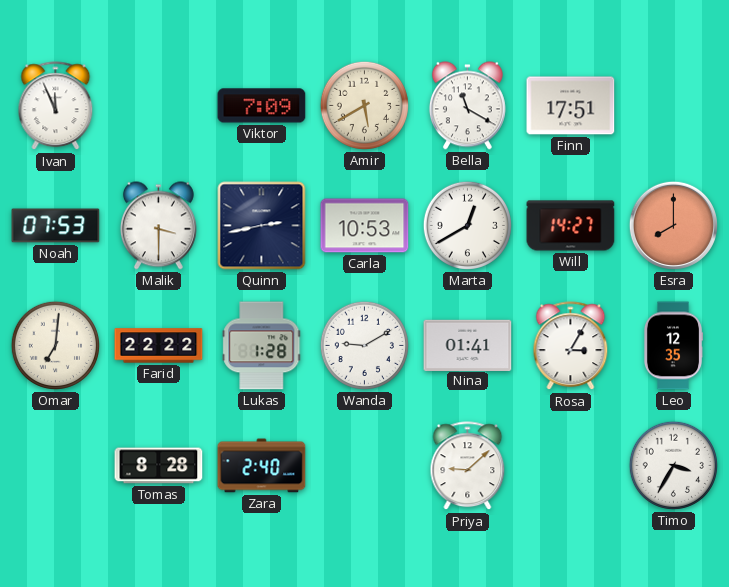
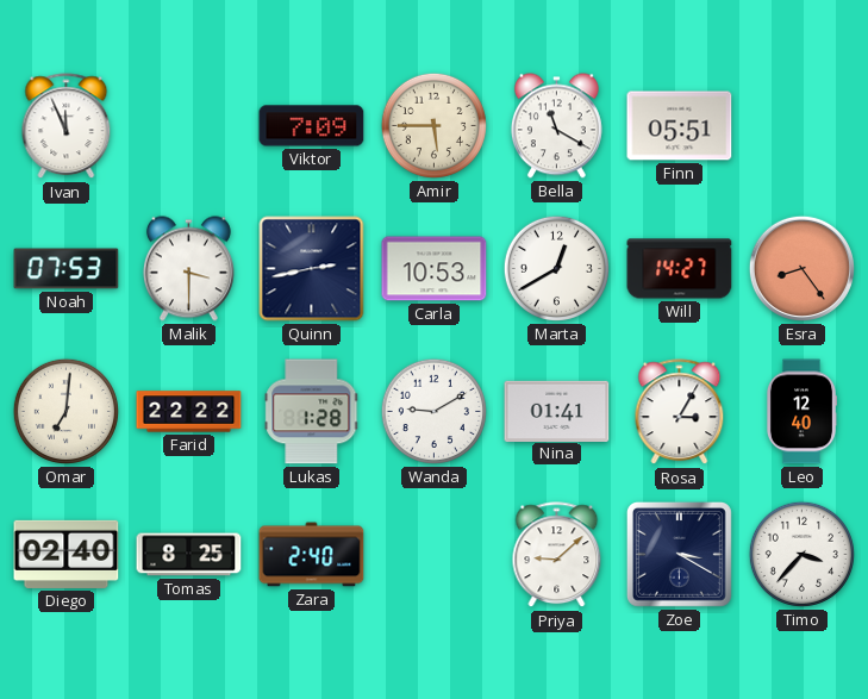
Amir: 5:40 -> 5:45
Finn: 17:51 -> 05:51
Esra: 8:00 -> 8:24
Leo: 12:35 -> 12:40
Diego: none -> 02:40
Tomas: 8:28 -> 8:25
Zoe: none -> 3:20
Timo: 3:35 -> 3:37
